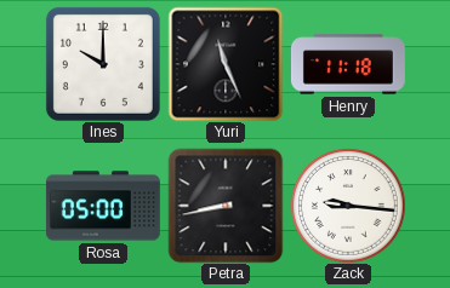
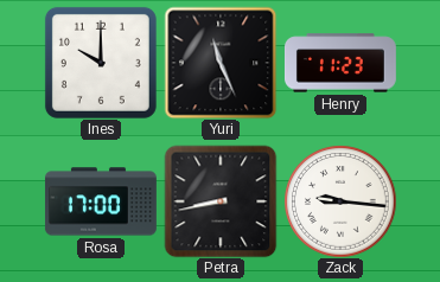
Henry: 11:18 -> 11:23
Rosa: 05:00 -> 17:00
